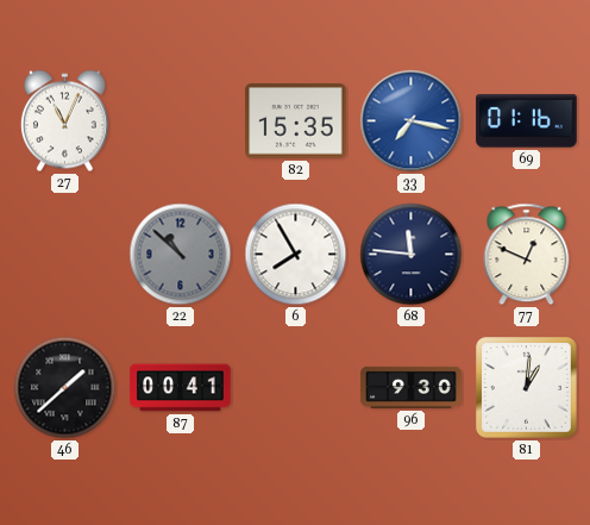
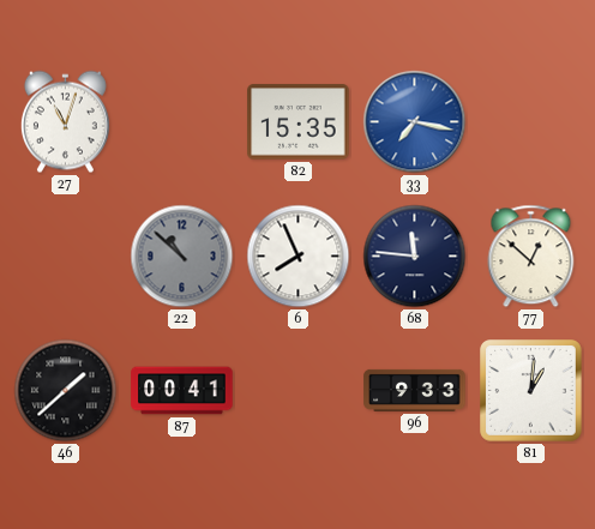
27: 11:04 -> 11:03
69: 01:16 -> none
6: 7:55 -> 7:56
77: 12:49 -> 12:52
96: 9:30 -> 9:33
